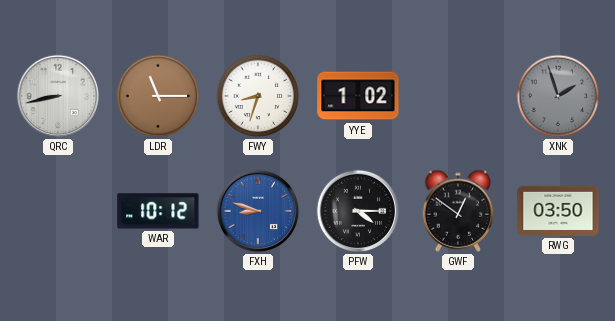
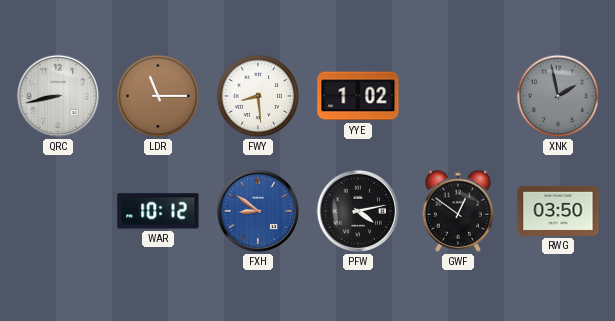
FWY: 8:33 -> 8:29
XNK: 1:57 -> 1:58
FXH: 8:48 -> 8:51
PFW: 4:15 -> 4:13
